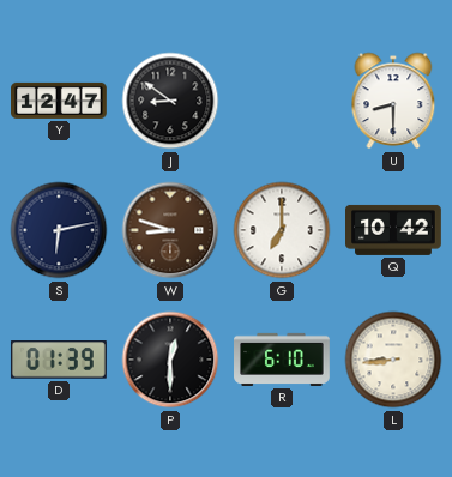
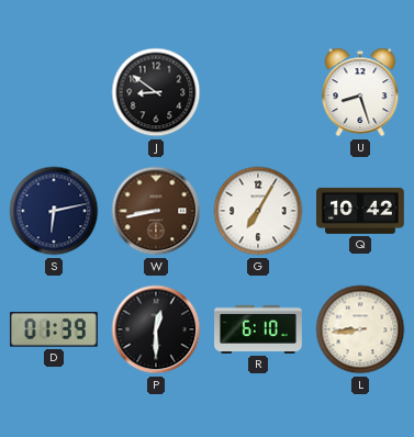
Y: 12:47 -> none
U: 8:30 -> 8:27
W: 8:48 -> 8:43
G: 7:00 -> 7:05
